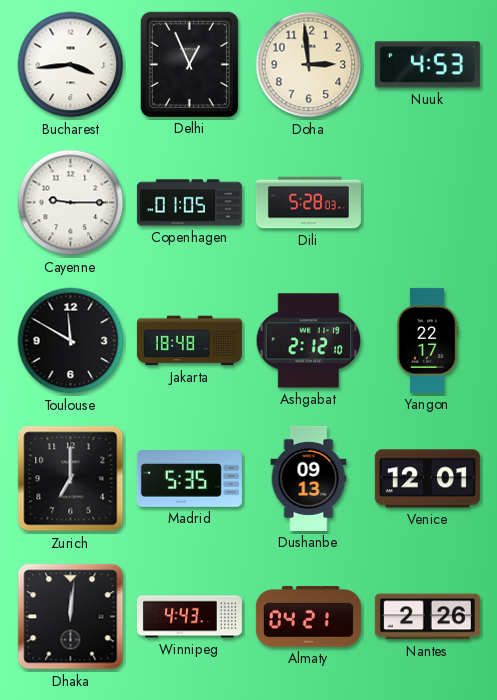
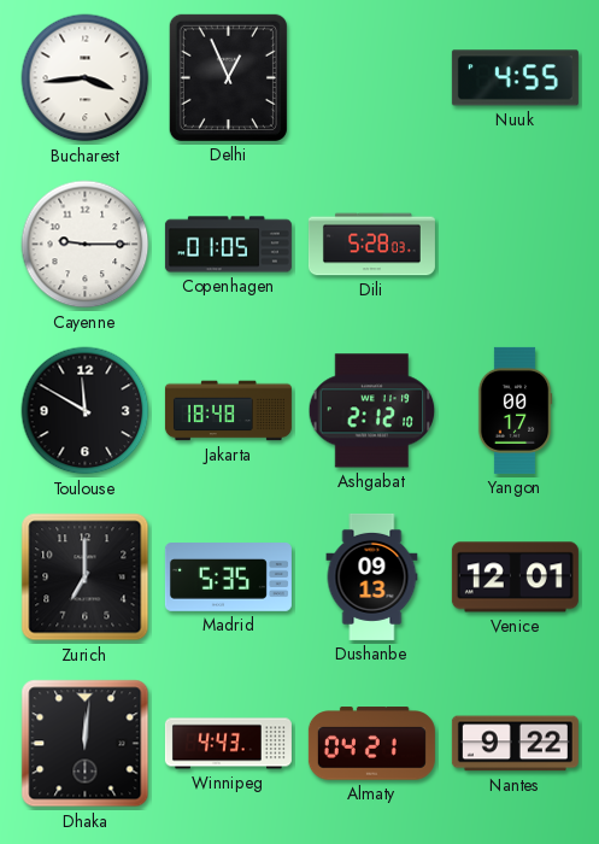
Doha: 2:59 -> none
Nuuk: 4:53 -> 4:55
Yangon: 22:17 -> 00:17
Nantes: 2:26 -> 9:22
